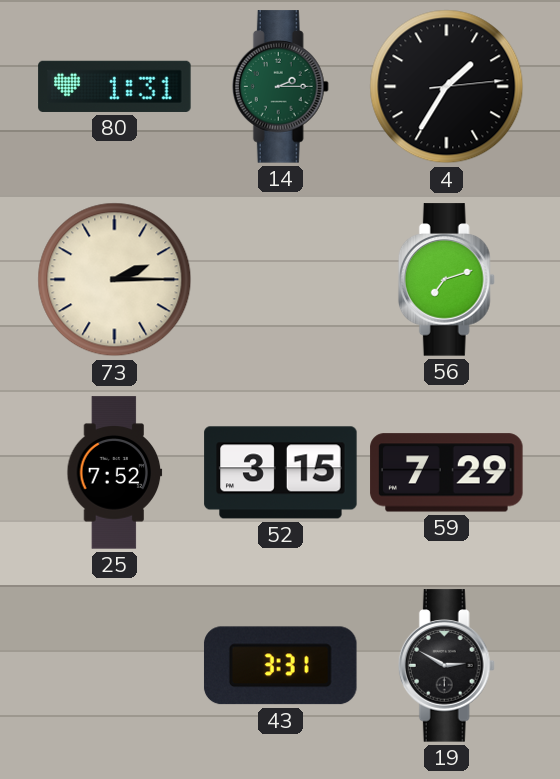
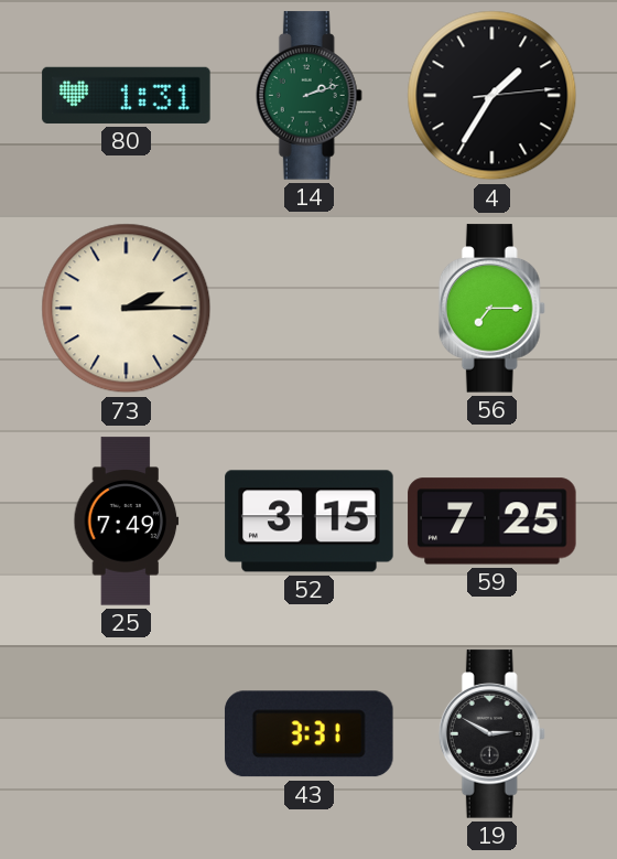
14: 2:15 -> 2:12
56: 7:12 -> 7:15
25: 7:52 -> 7:49
59: 7:29 -> 7:25
